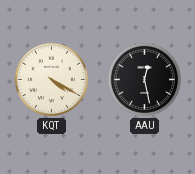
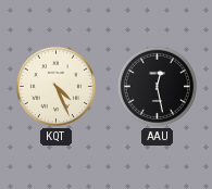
KQT: 4:20 -> 4:26
